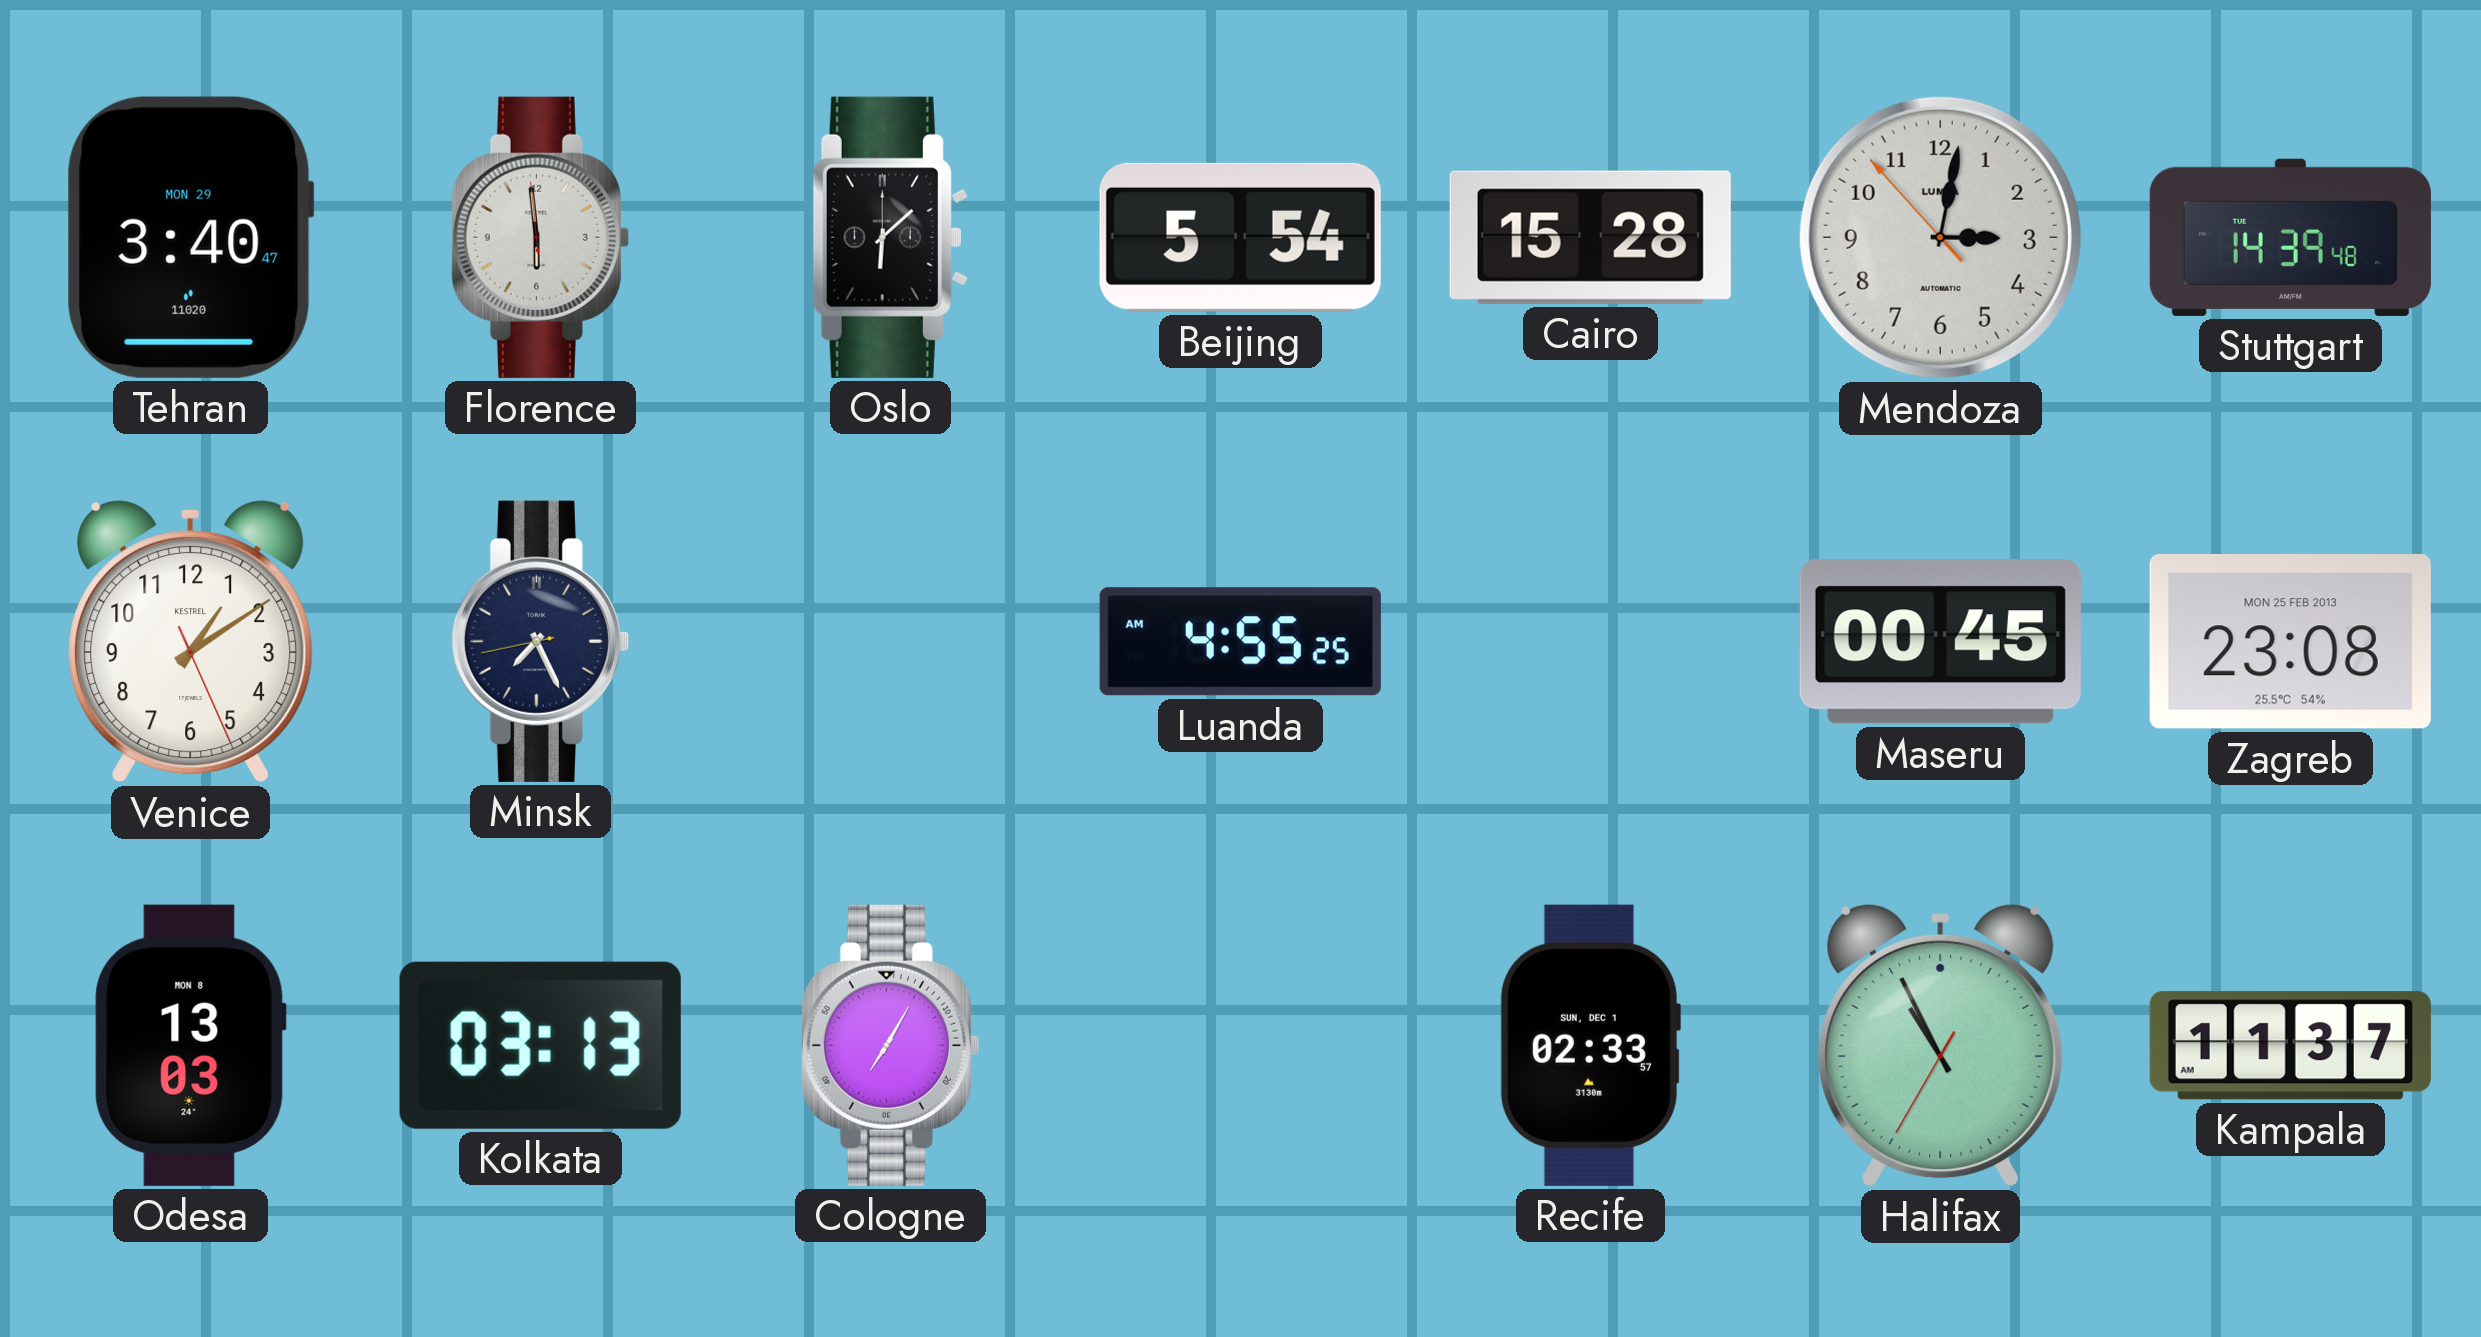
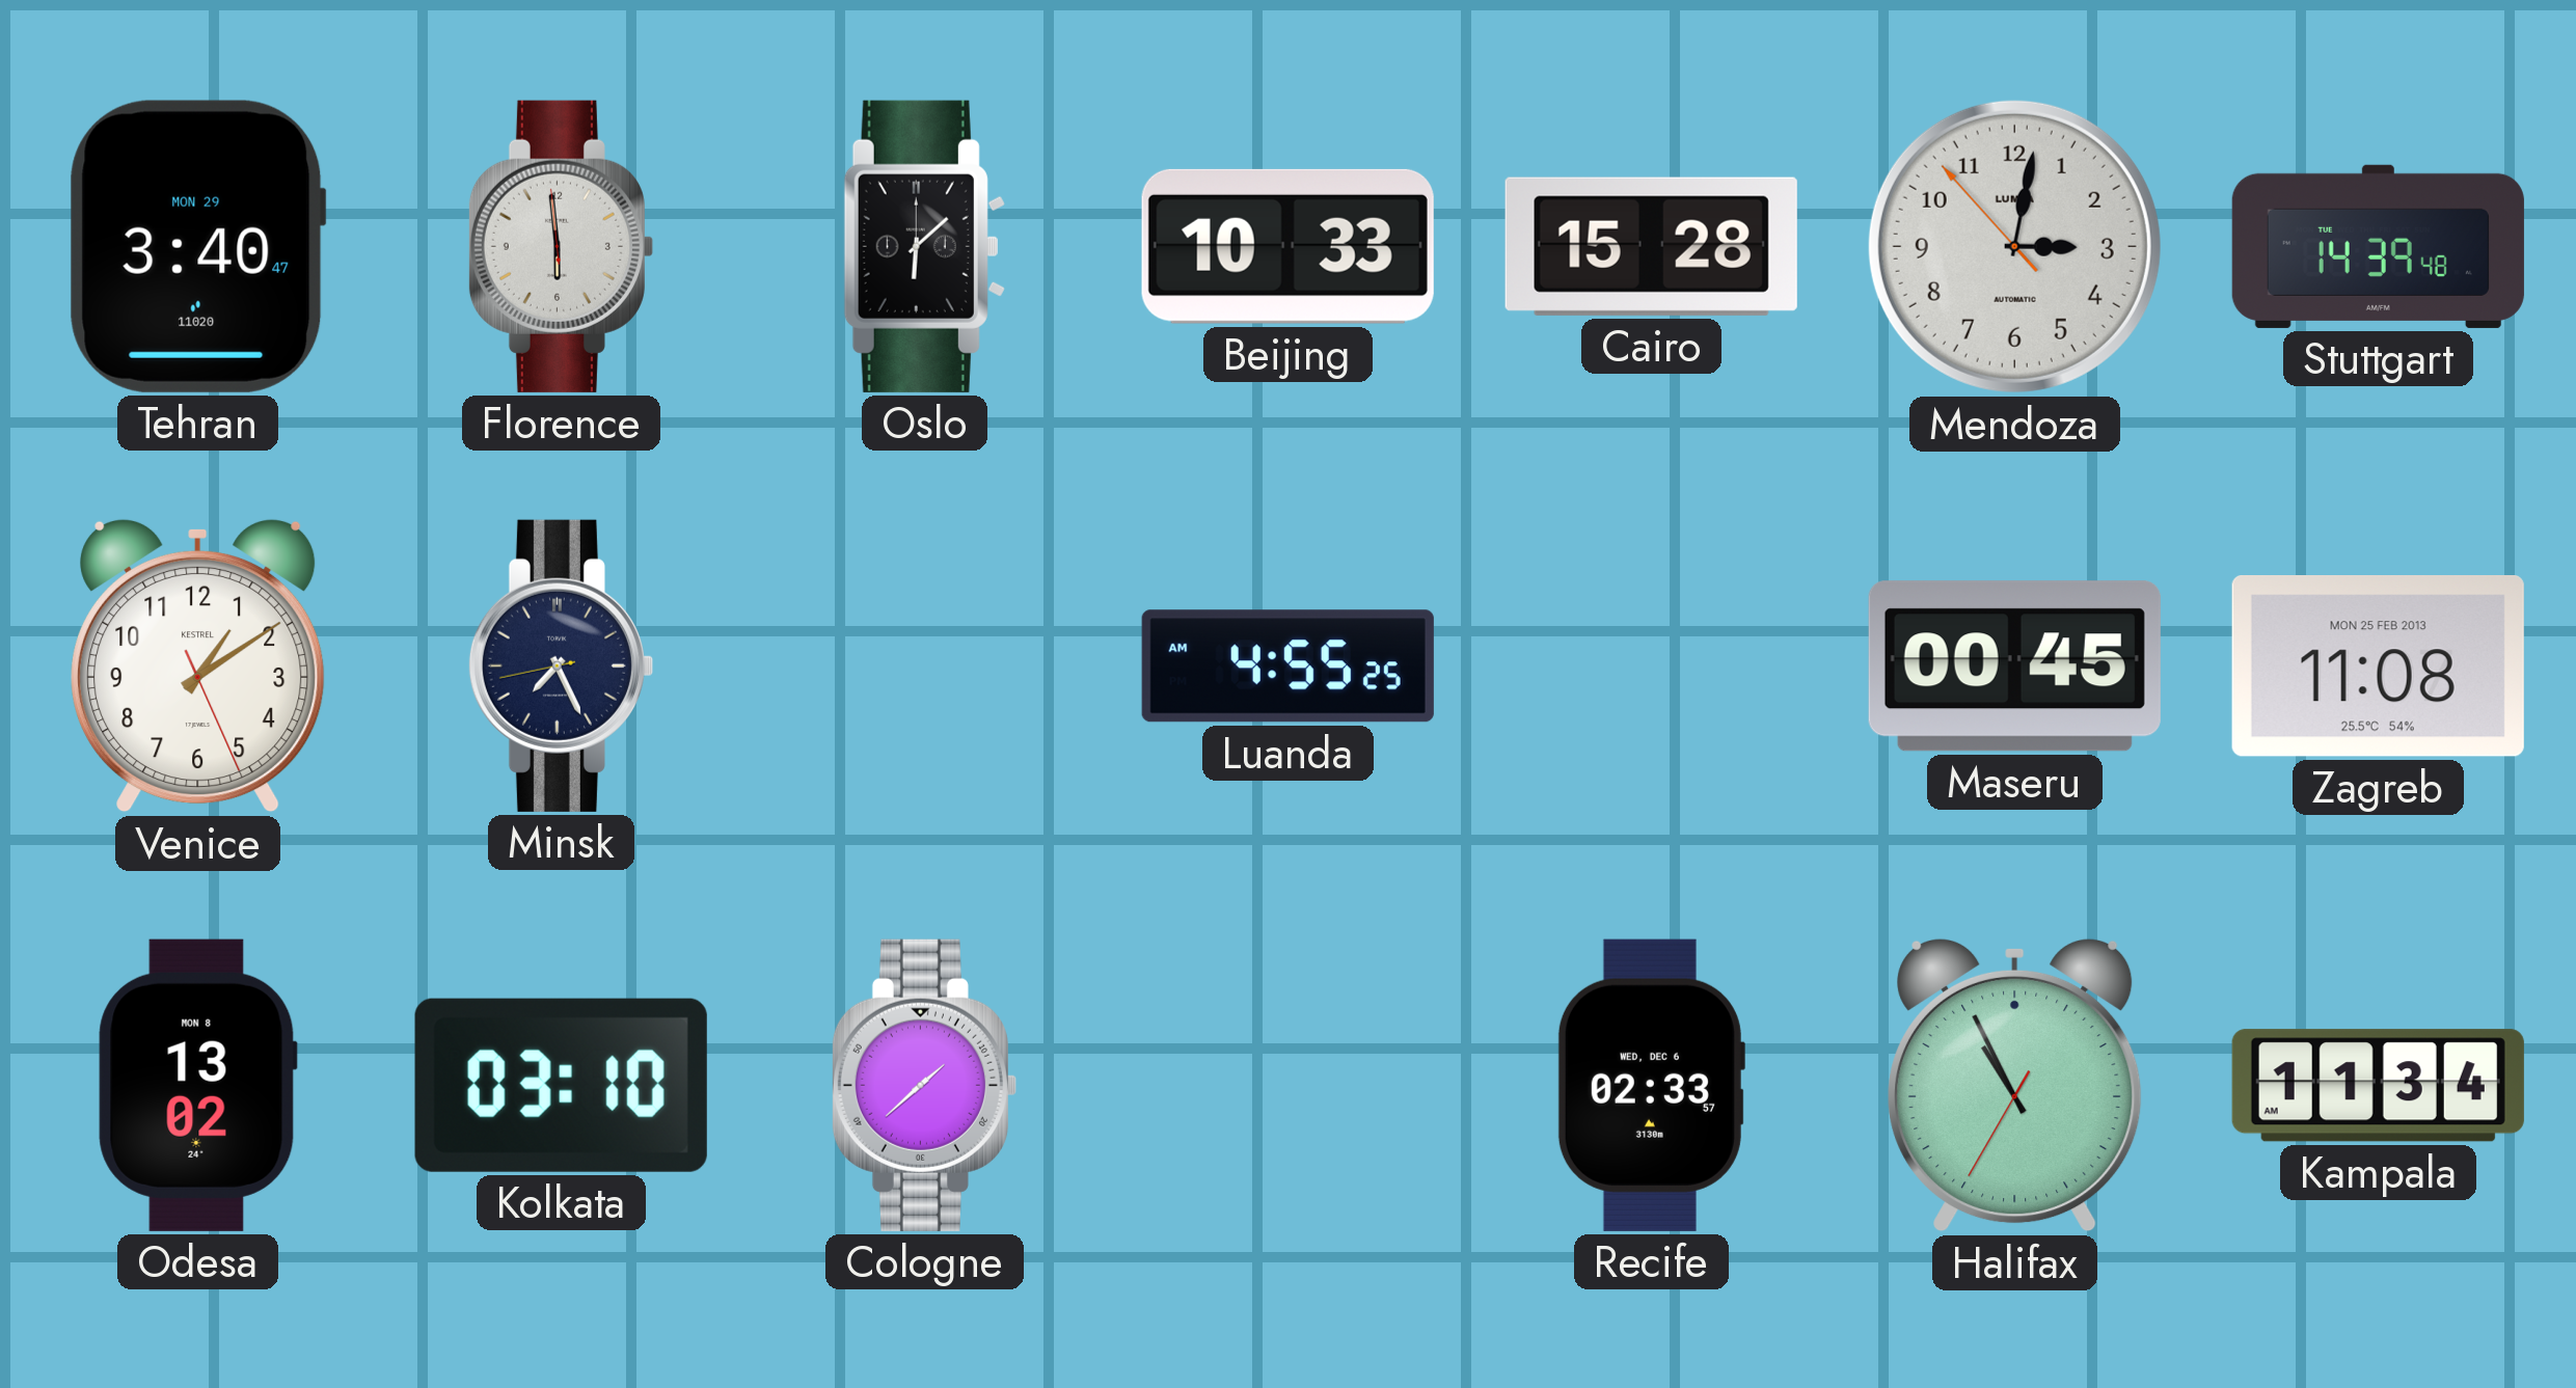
Beijing: 5:54 -> 10:33
Zagreb: 23:08 -> 11:08
Odesa: 13:03 -> 13:02
Kolkata: 03:13 -> 03:10
Cologne: 7:05 -> 1:38
Recife date: SUN, DEC 1 -> WED, DEC 6
Kampala: 11:37 -> 11:34
